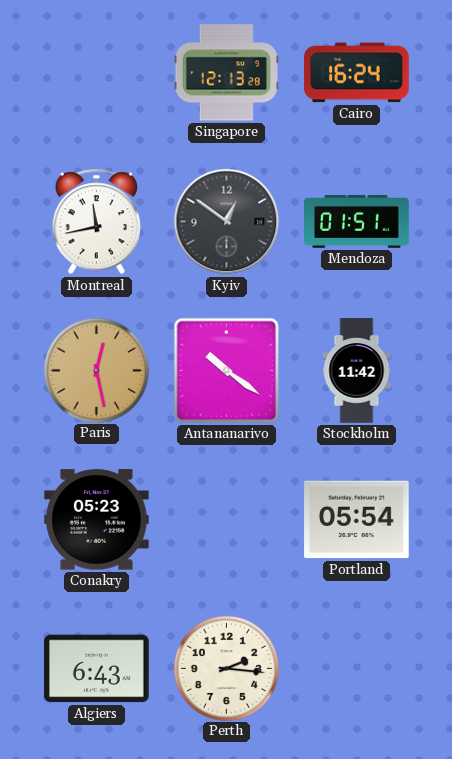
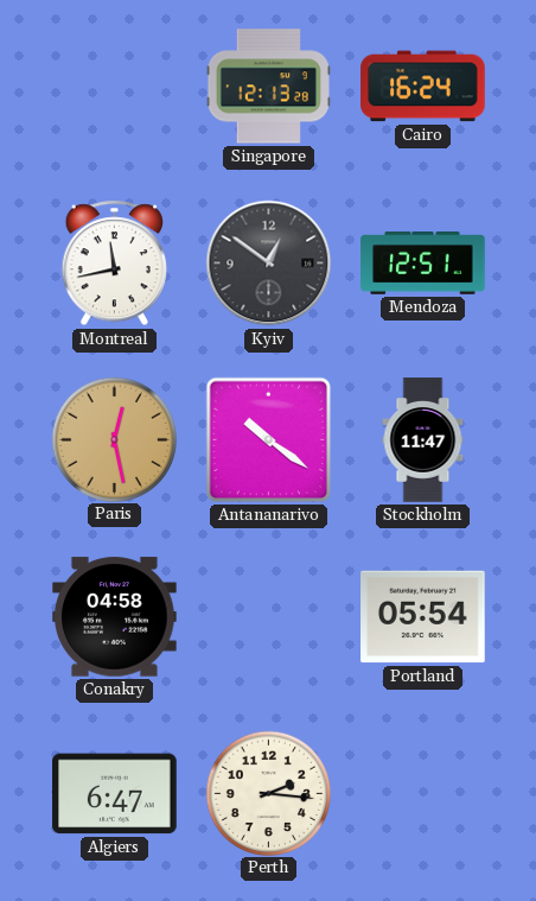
Mendoza: 01:51 -> 12:51
Stockholm: 11:42 -> 11:47
Conakry: 05:23 -> 04:58
Algiers: 6:43 -> 6:47
